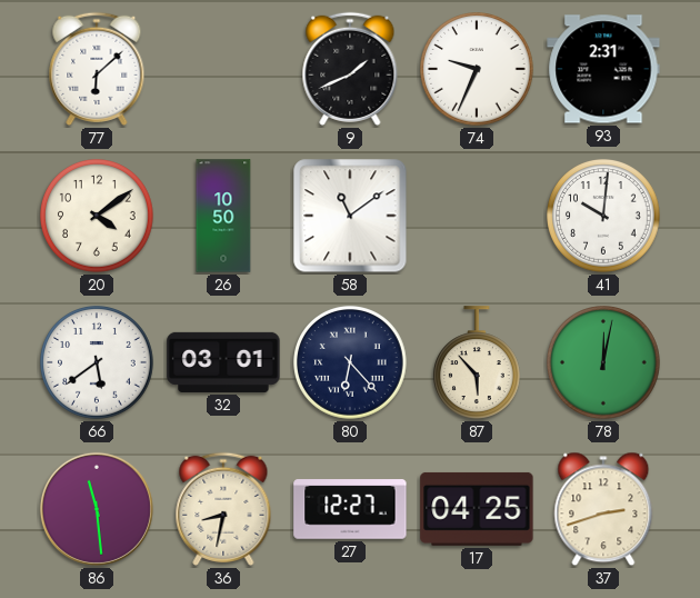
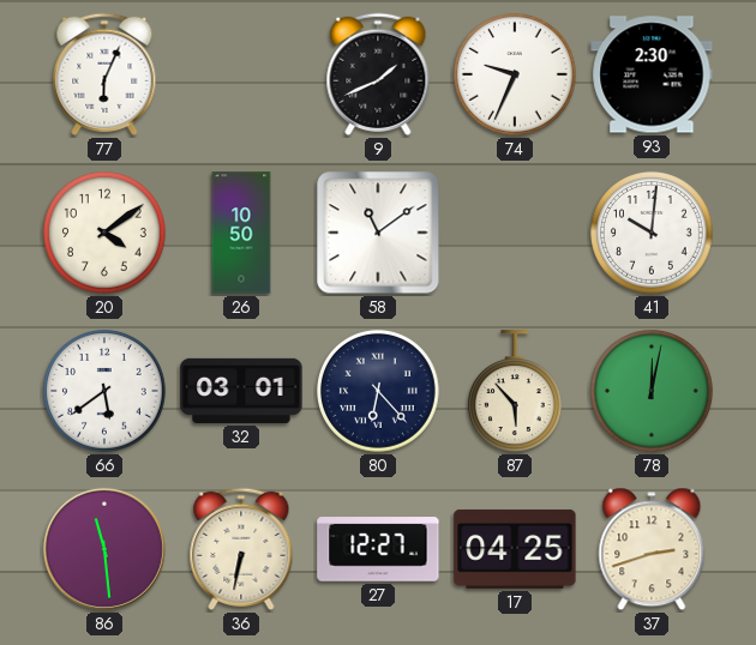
77: 6:08 -> 6:04
93: 2:31 -> 2:30
36: 8:32 -> 6:32
